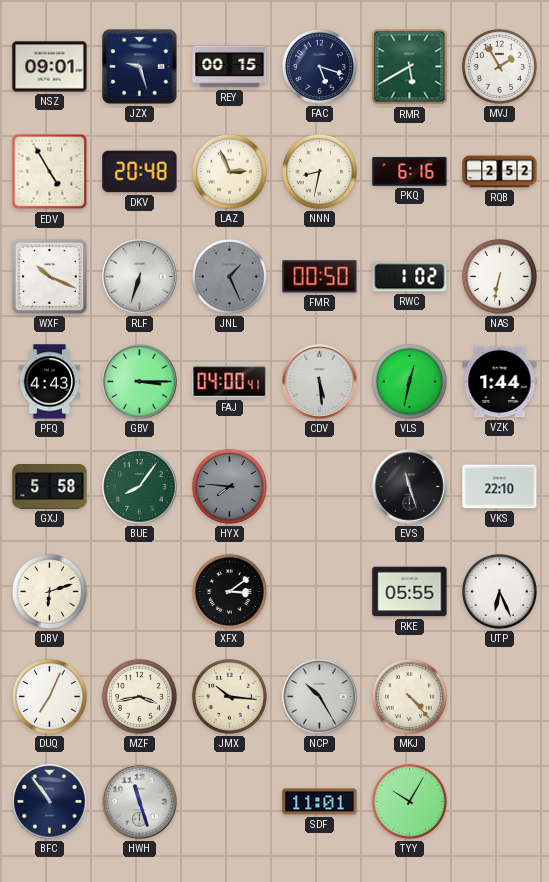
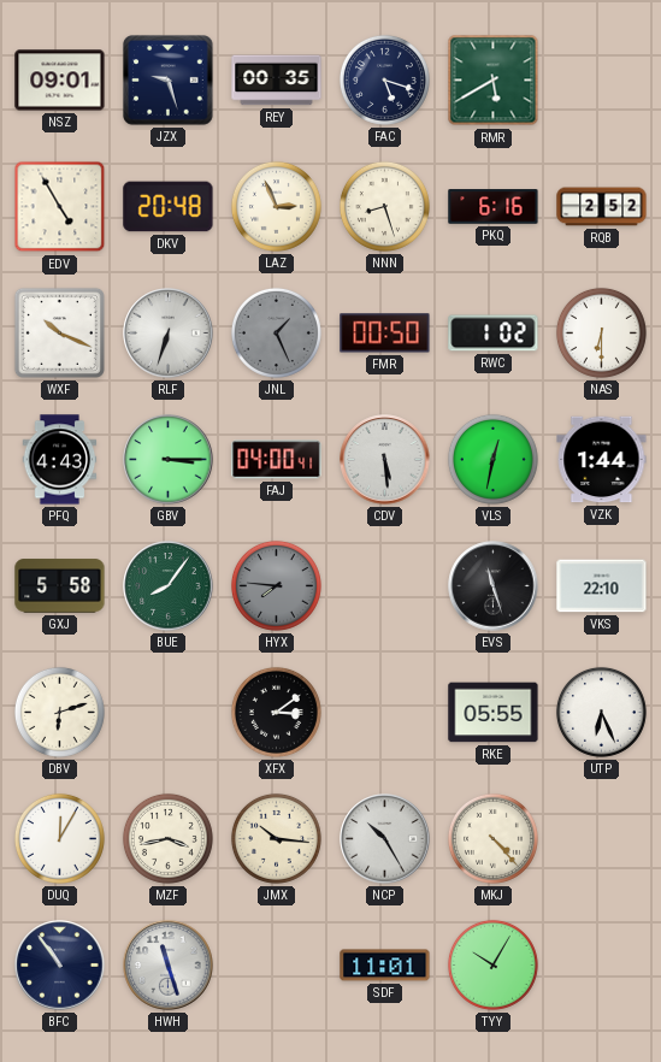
REY: 00:15 -> 00:35
MVJ: 1:55 -> none
NNN: 8:32 -> 8:27
NAS: 6:32 -> 6:30
DUQ: 7:04 -> 12:05
